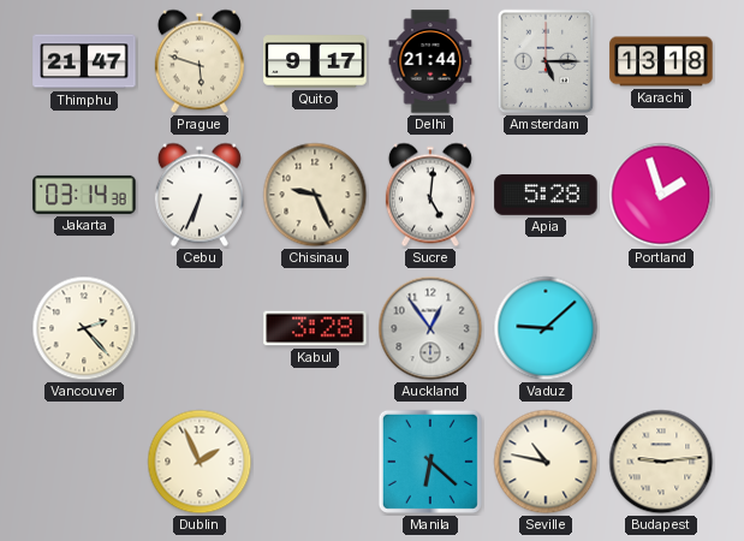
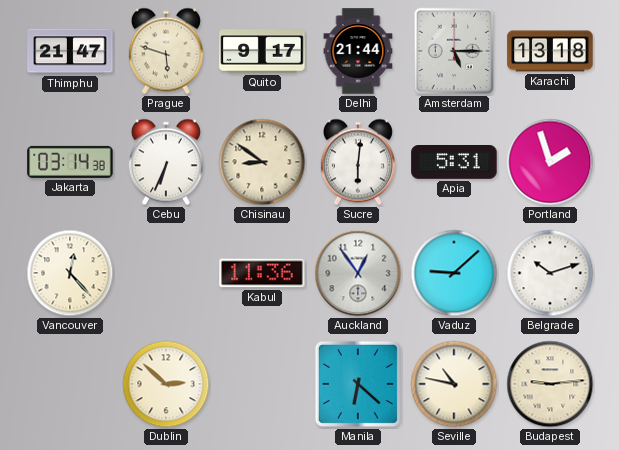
Chisinau: 9:26 -> 8:51
Sucre: 5:01 -> 6:01
Apia: 5:28 -> 5:31
Vancouver: 2:23 -> 12:23
Kabul: 3:28 -> 11:36
Belgrade: none -> 10:12
Dublin: 1:56 -> 2:52
